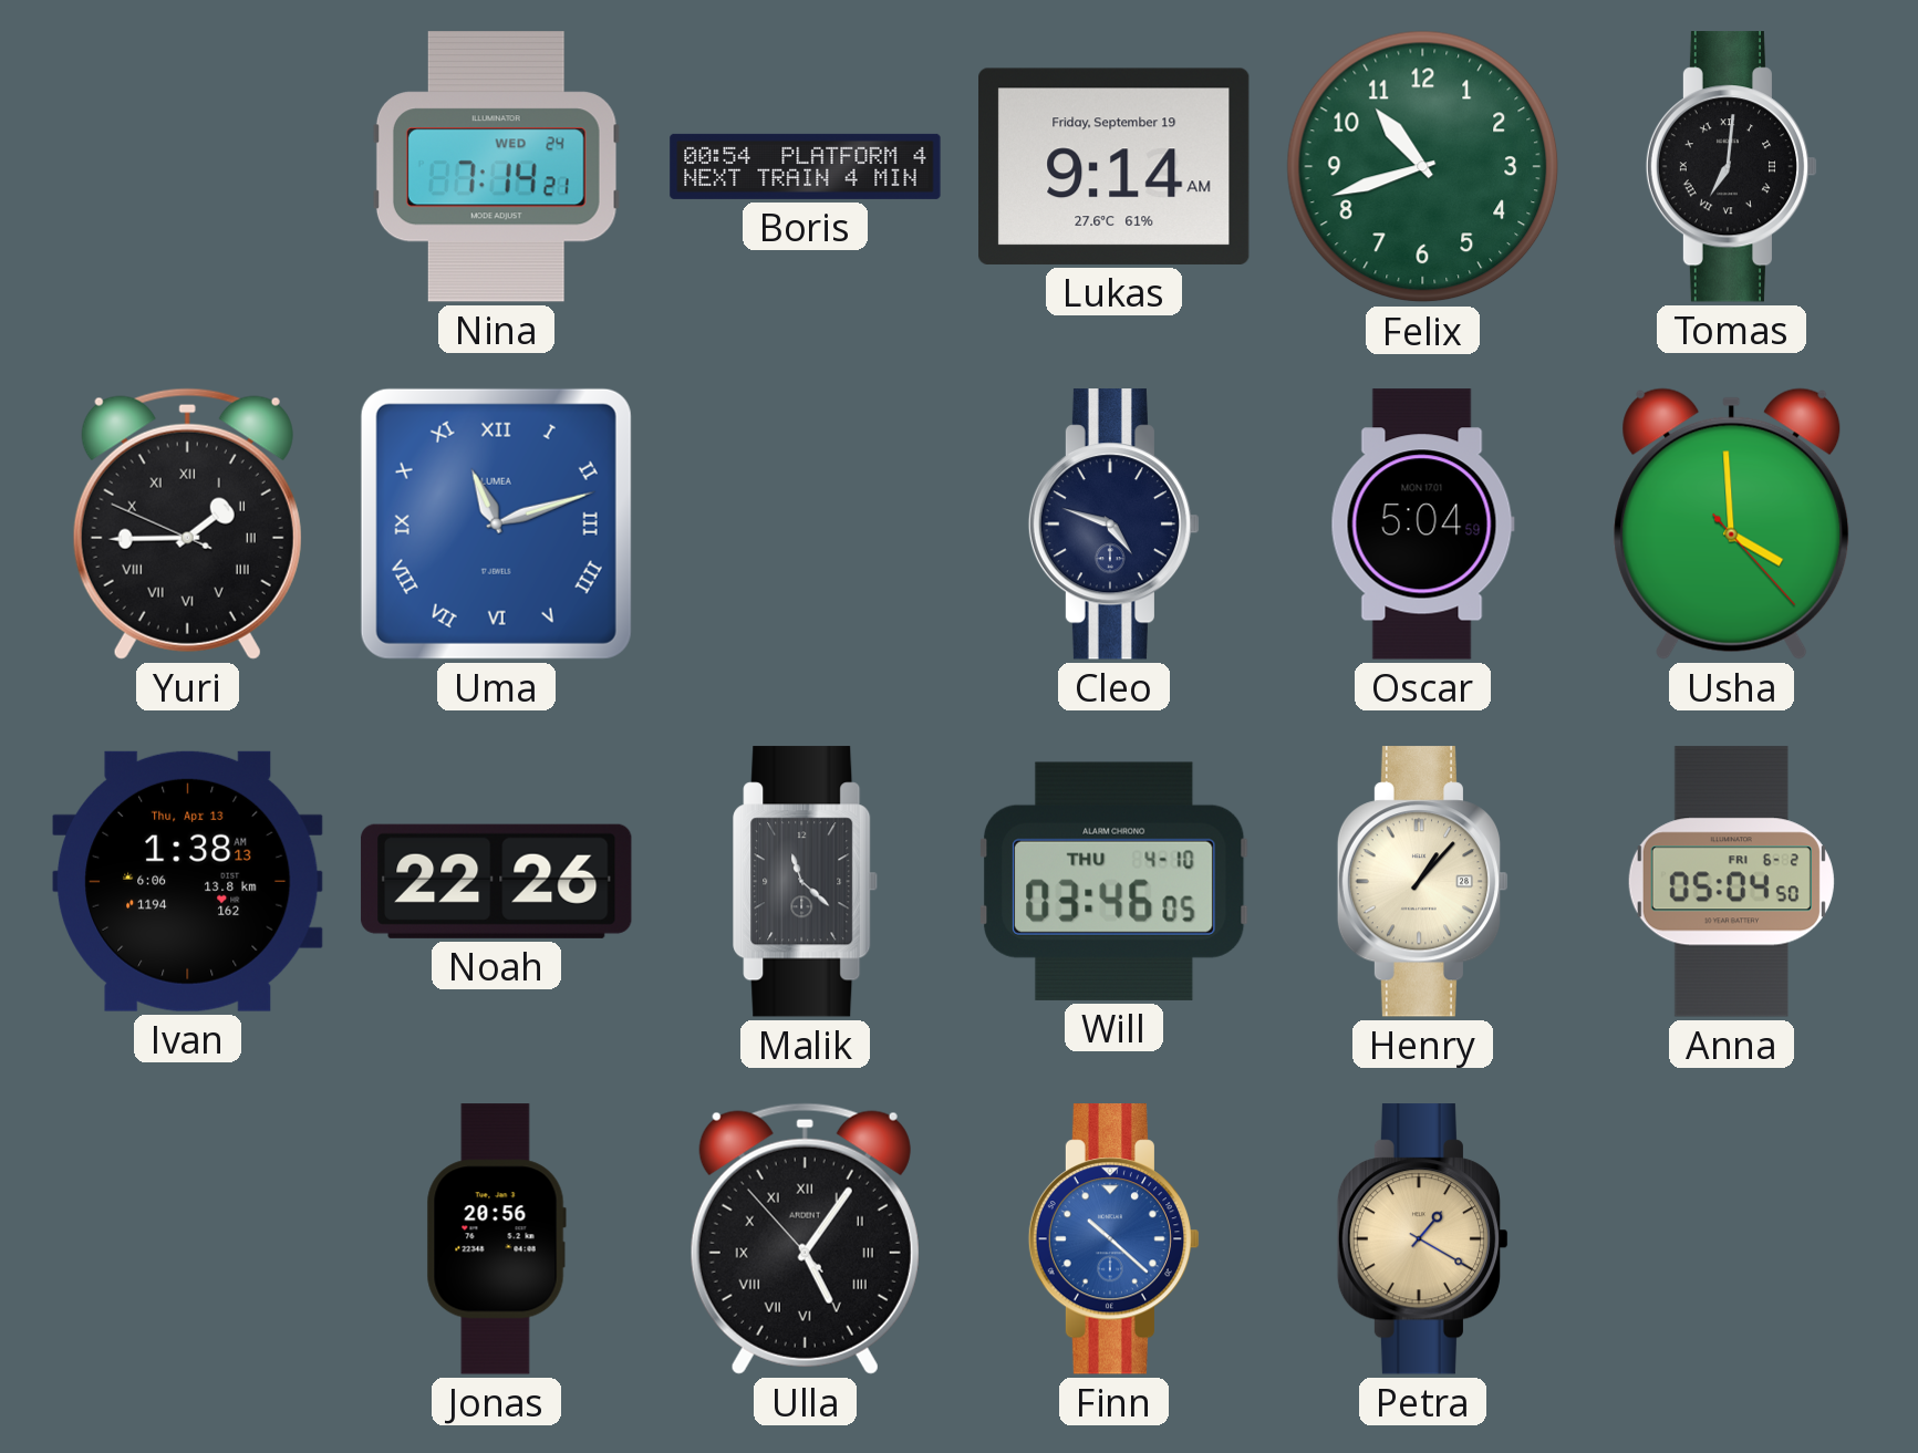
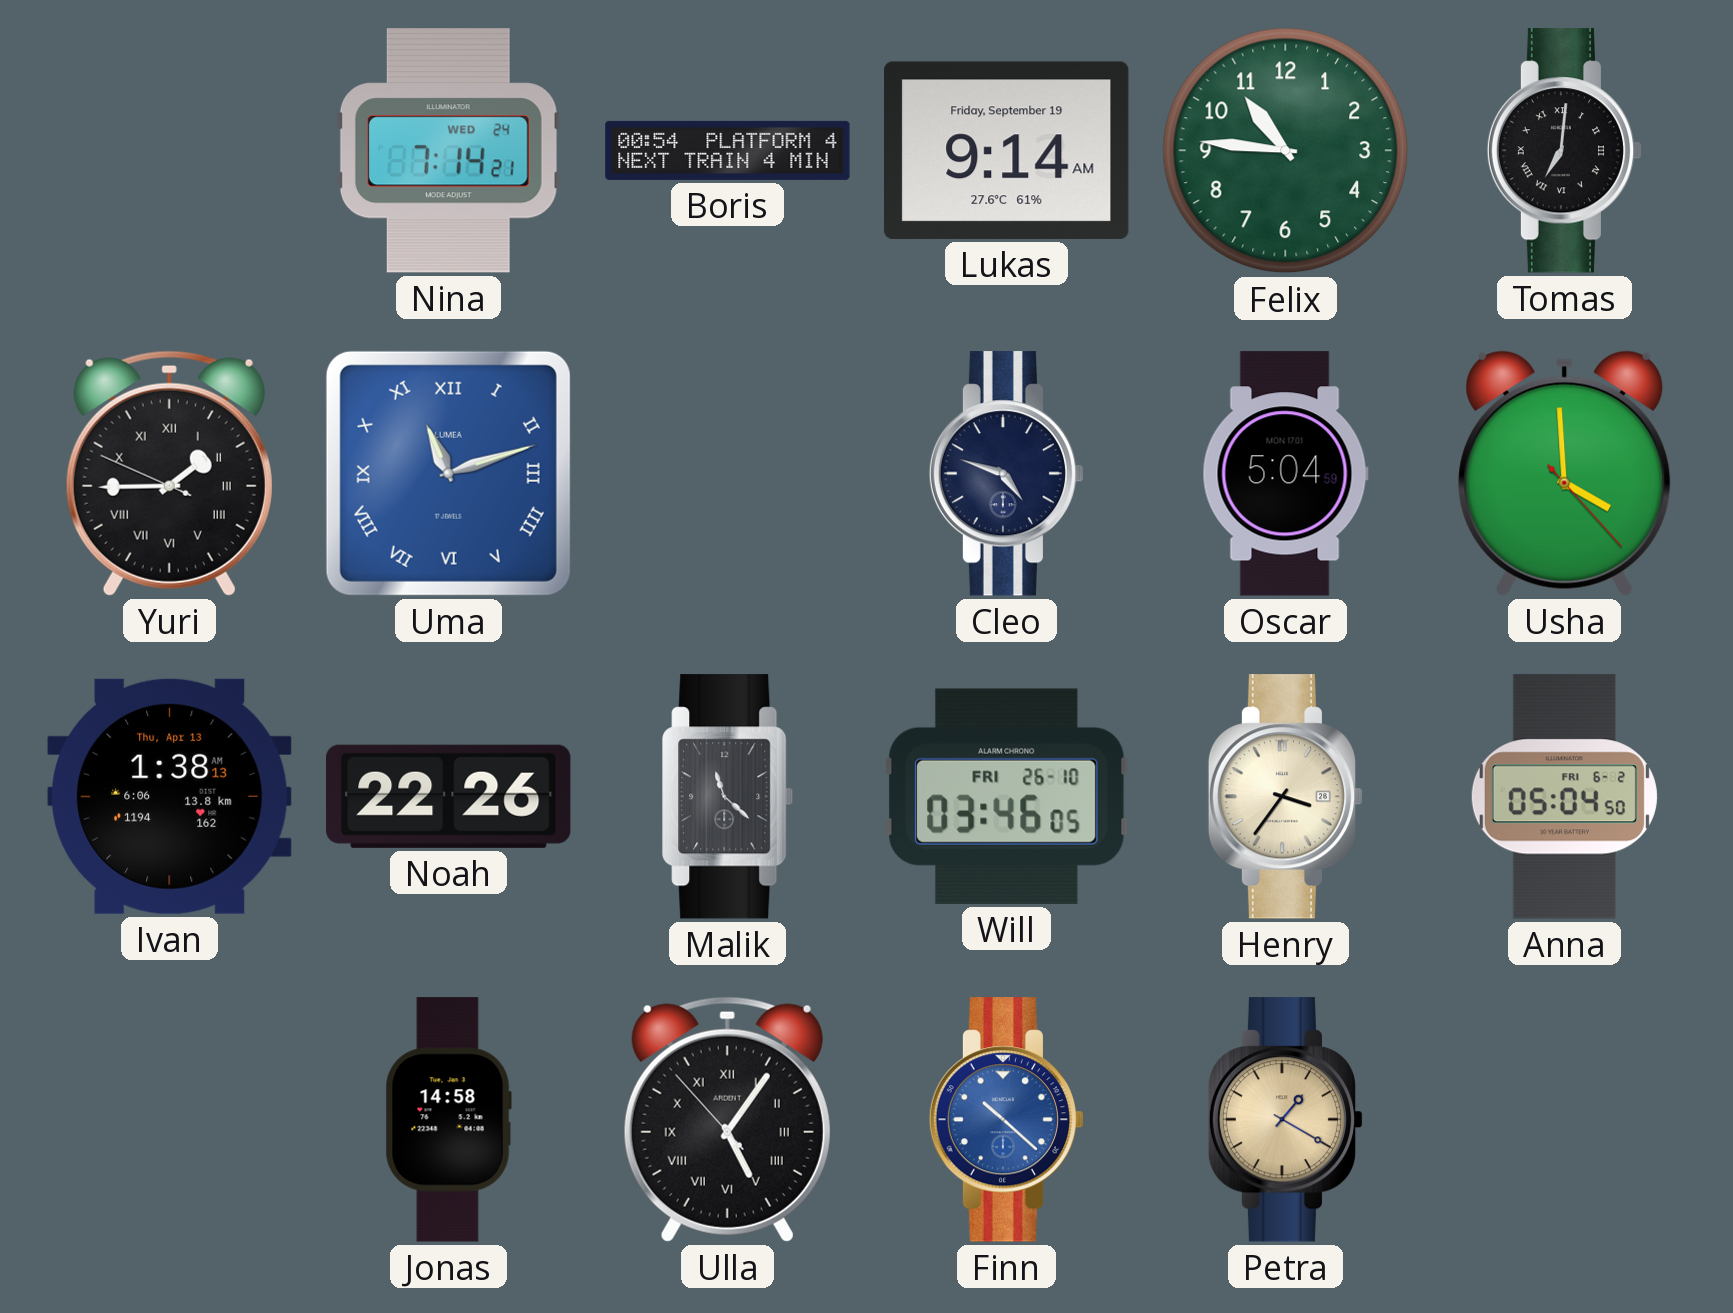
Felix: 10:42 -> 10:46
Will date: THU 4-10 -> FRI 26-10
Henry: 1:07 -> 3:36
Jonas: 20:56 -> 14:58
